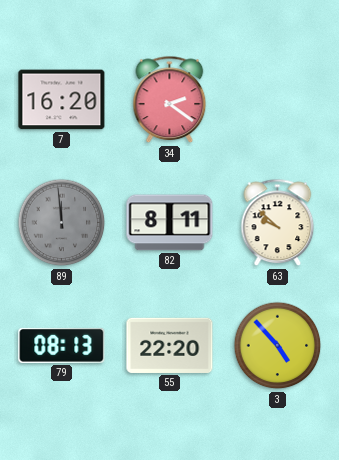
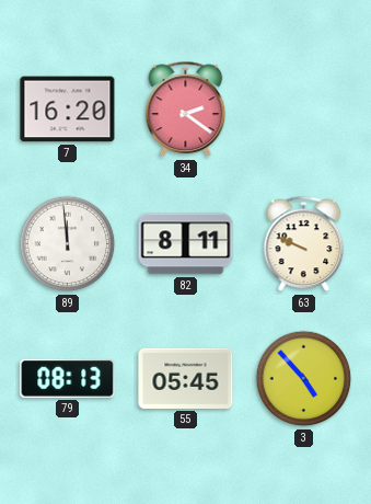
89 dial: grey -> white
63: 9:52 -> 9:49
55: 22:20 -> 05:45
